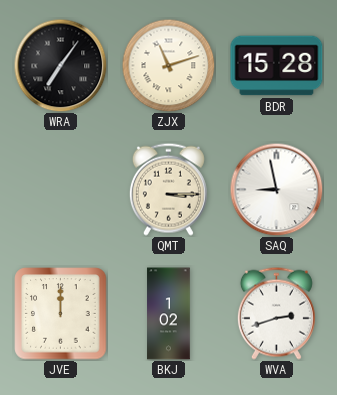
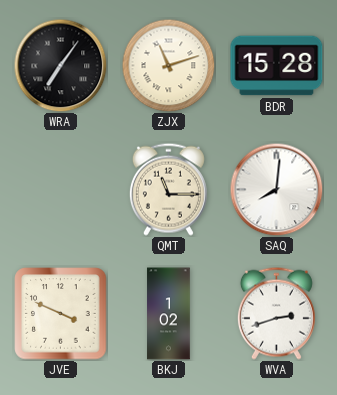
QMT: 3:15 -> 11:15
SAQ: 8:58 -> 8:01
JVE: 12:00 -> 3:49
